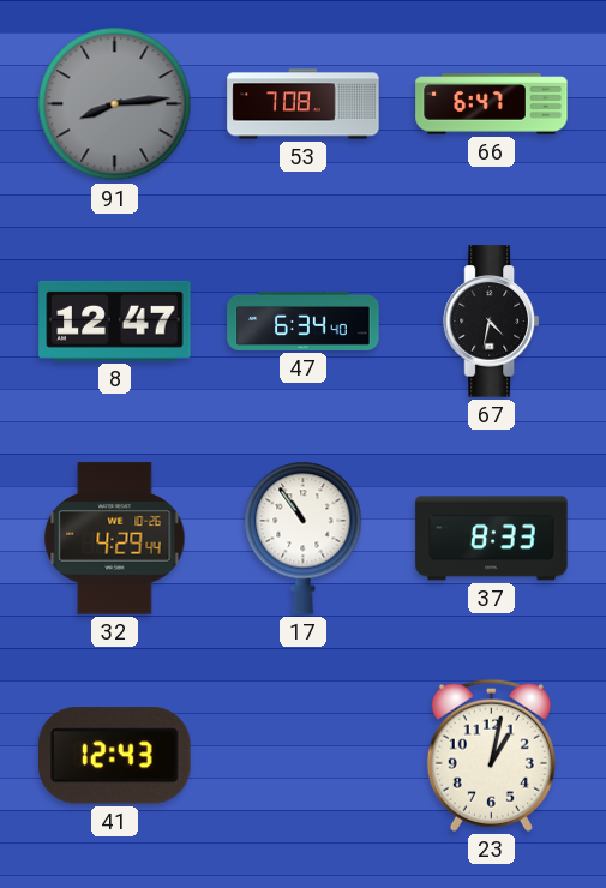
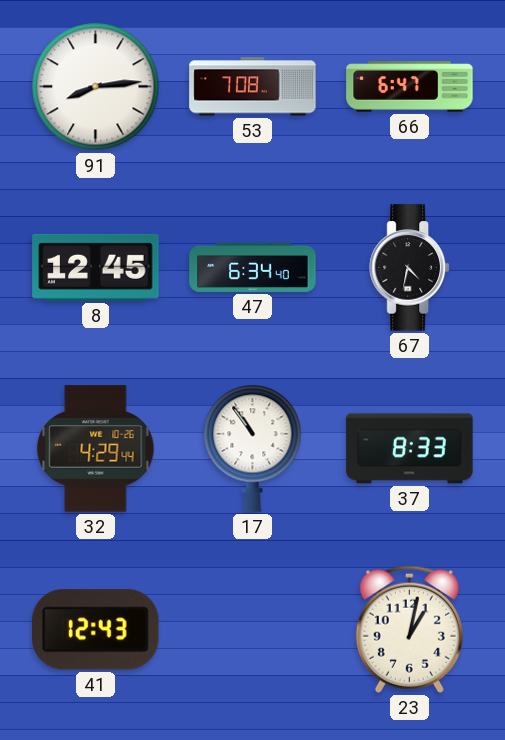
91 dial: grey -> white
8: 12:47 -> 12:45
